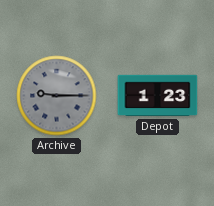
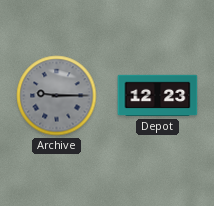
Depot: 1:23 -> 12:23
